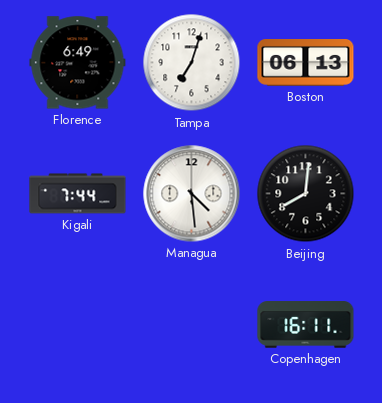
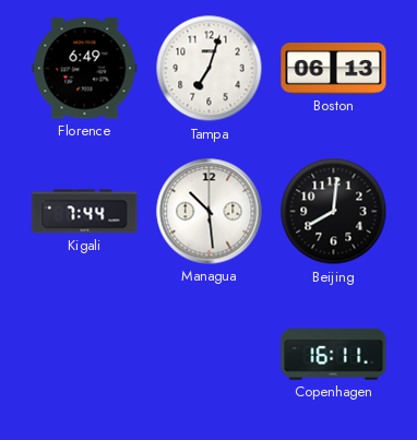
Managua: 4:29 -> 10:29
